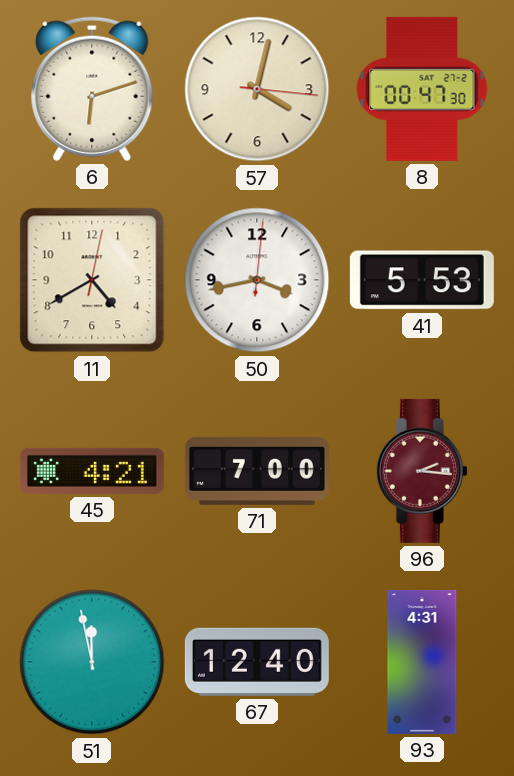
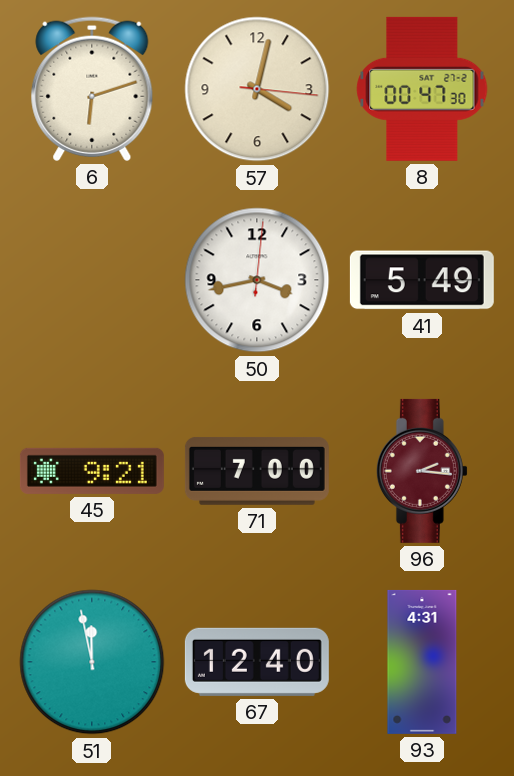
11: 4:40 -> none
41: 5:53 -> 5:49
45: 4:21 -> 9:21
